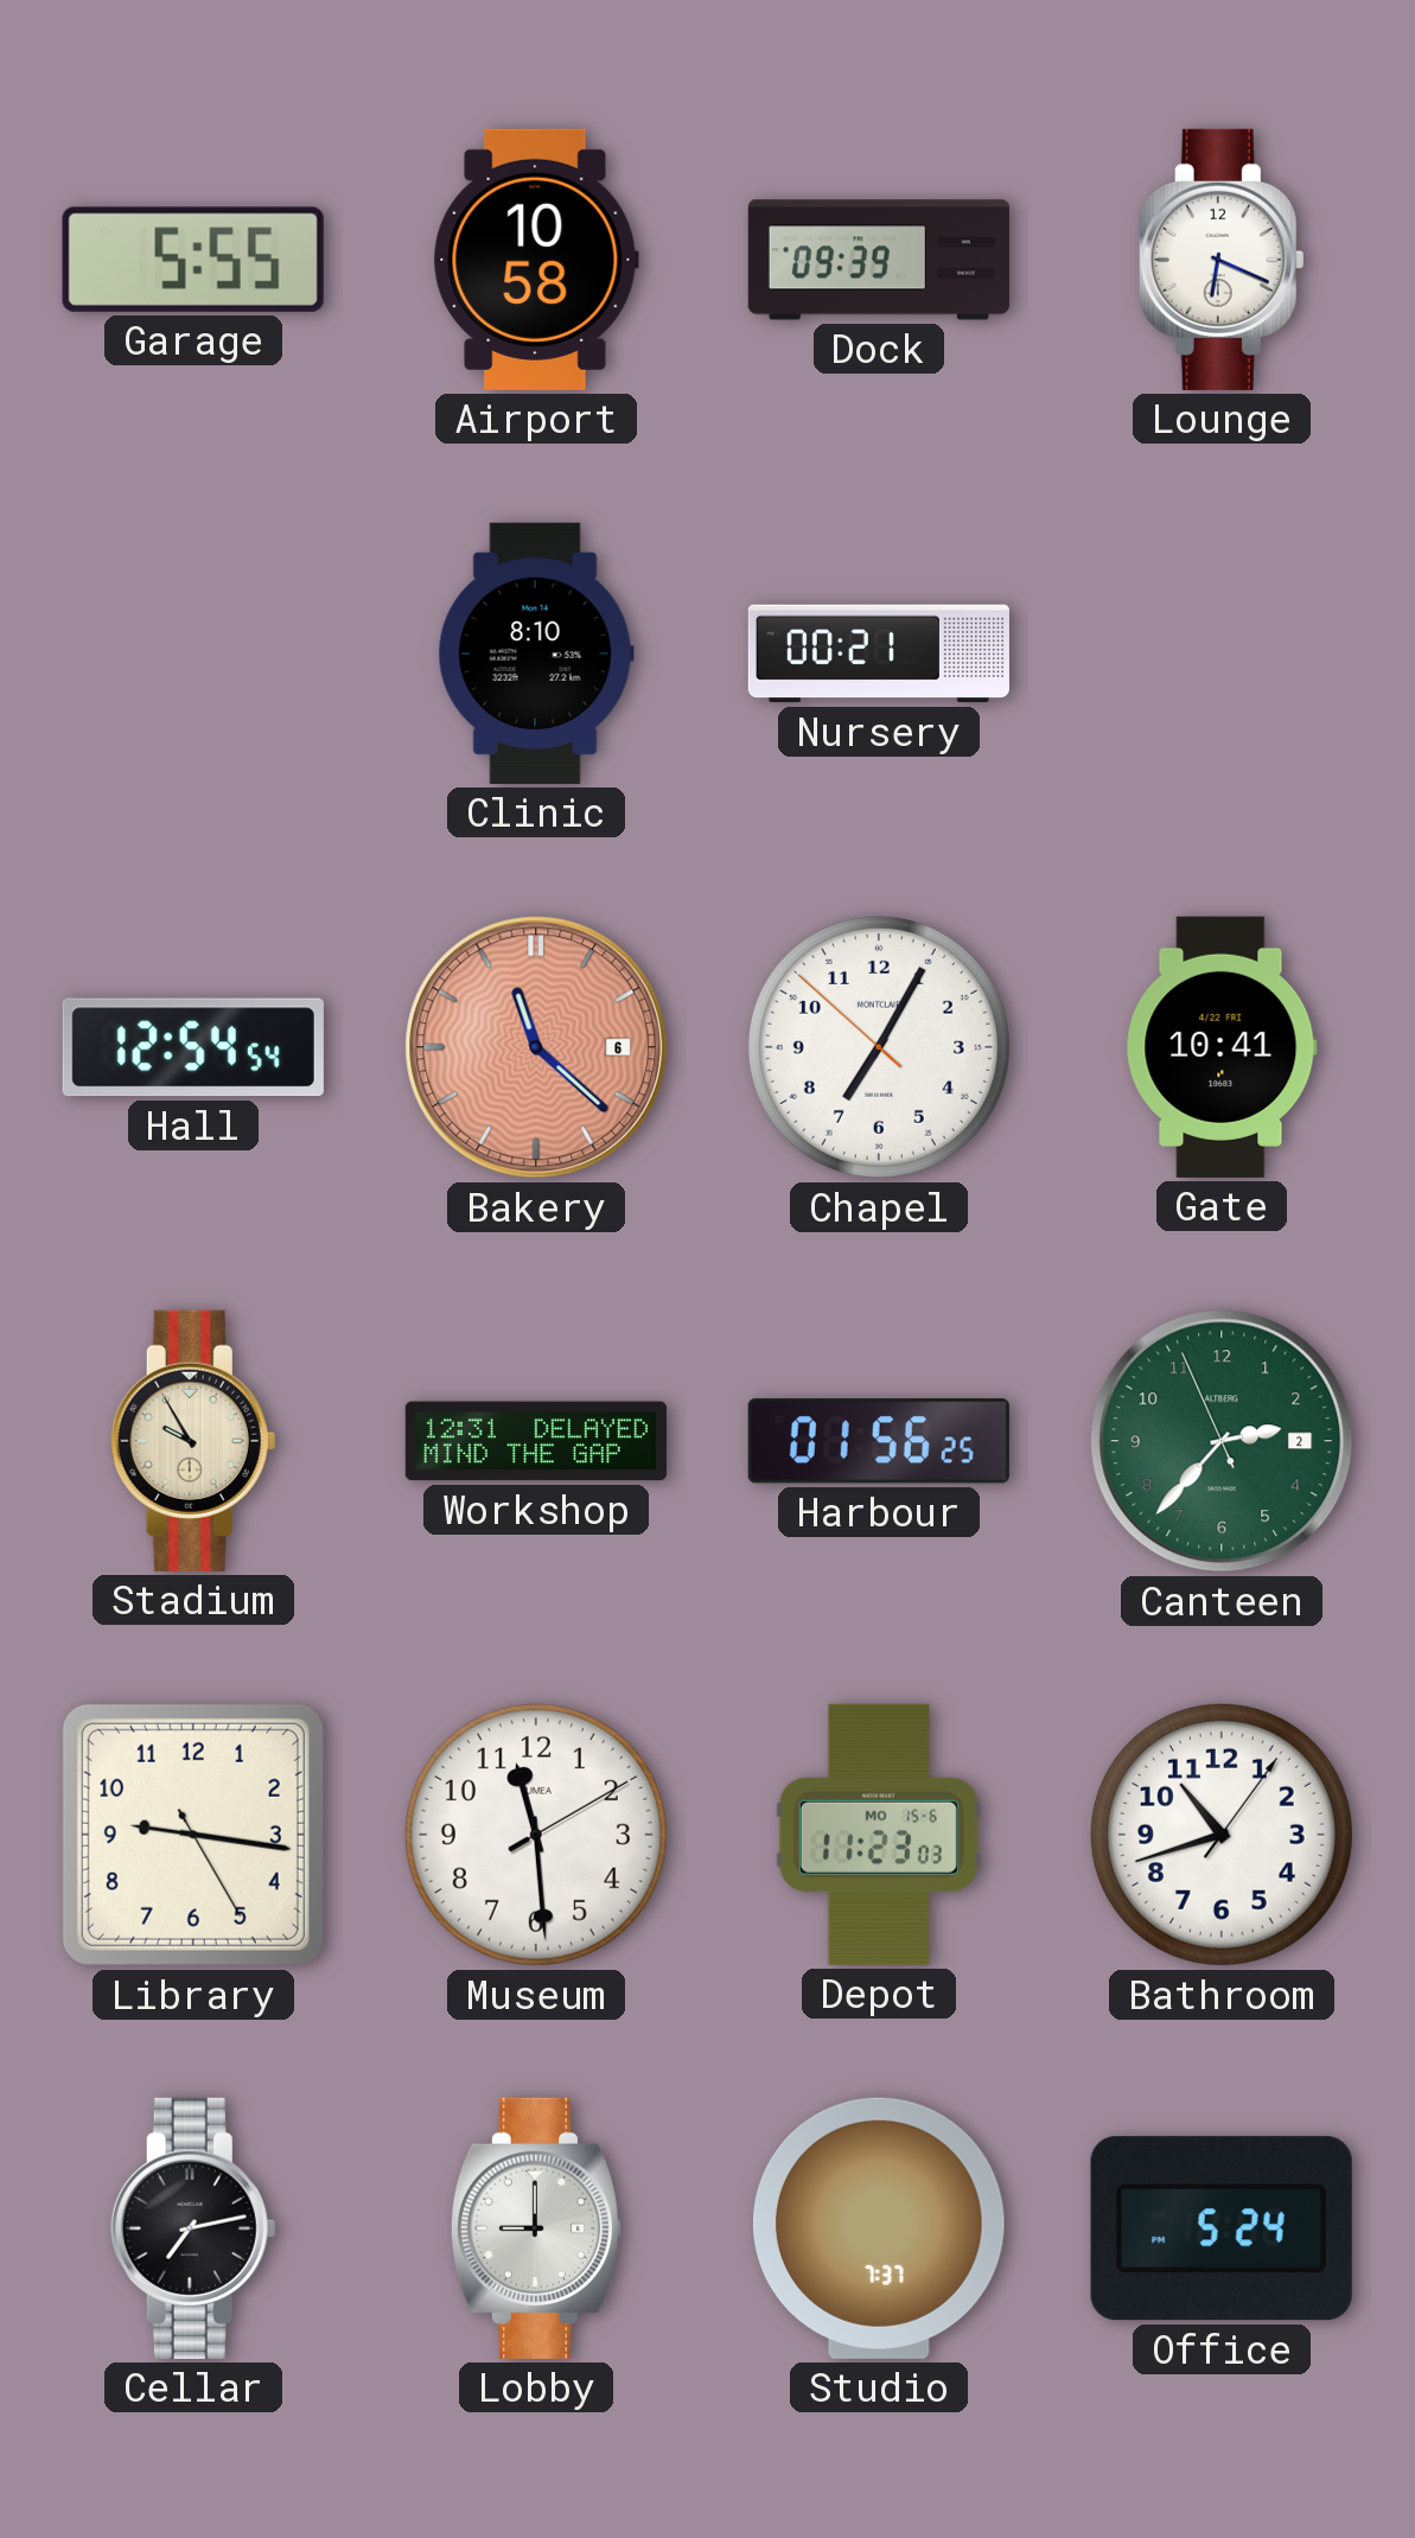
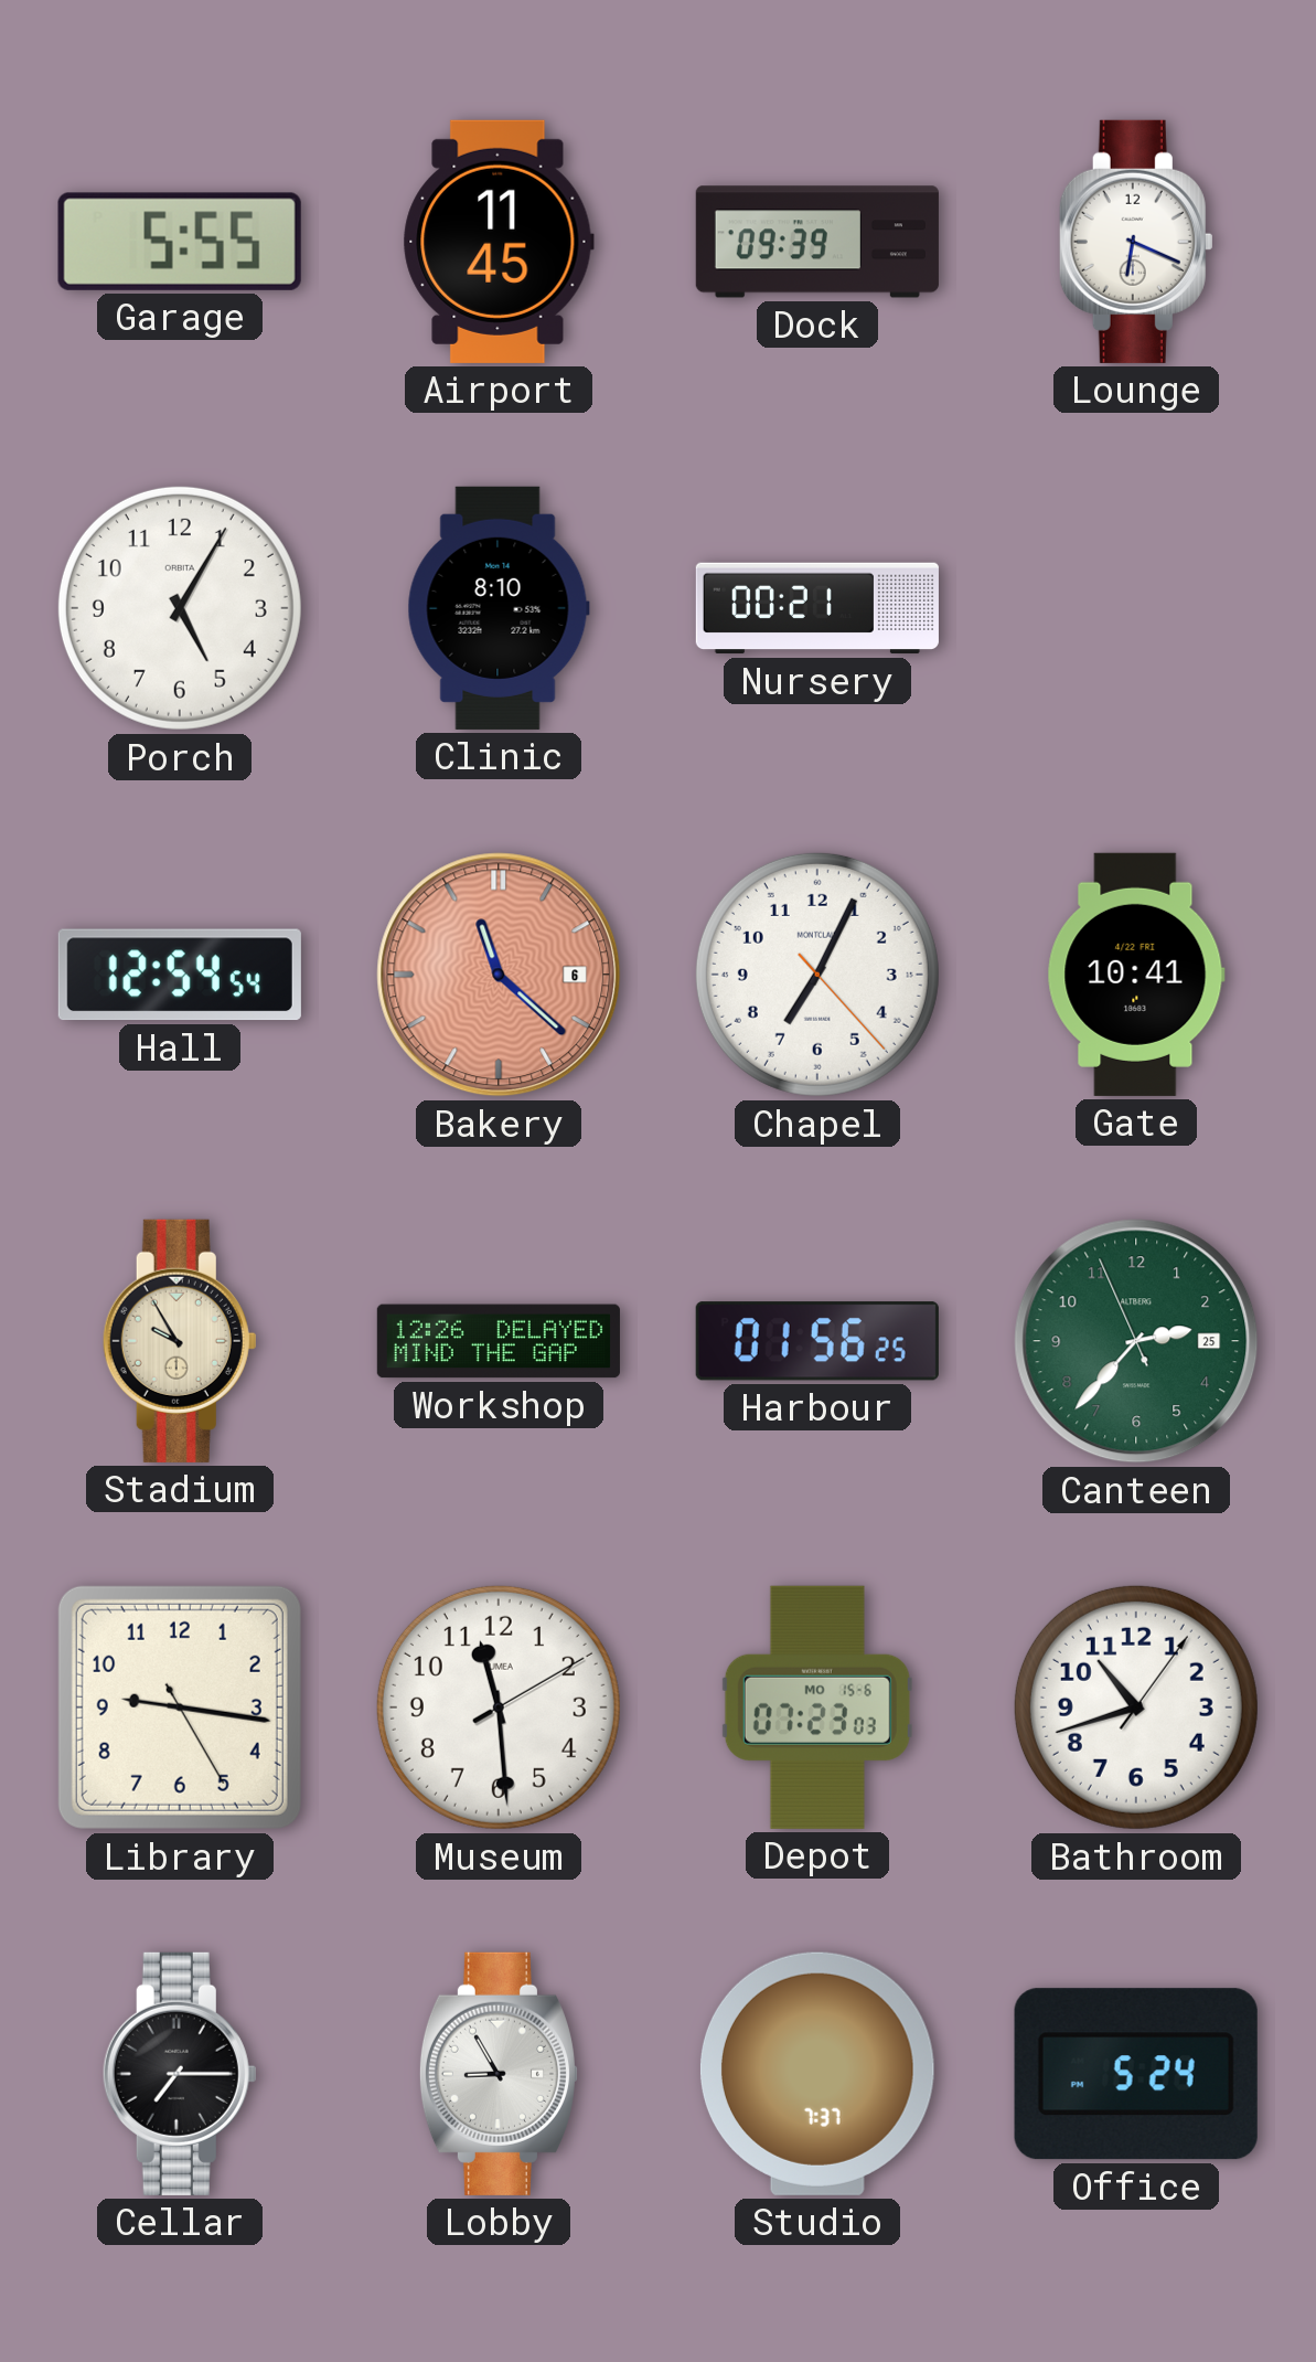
Airport: 10:58 -> 11:45
Porch: none -> 5:05
Chapel: 7:04:52 -> 7:04:23
Workshop: 12:31 -> 12:26
Canteen date: 2 -> 25
Depot: 11:23 -> 07:23
Cellar: 7:13 -> 7:15
Lobby: 9:00 -> 8:55
